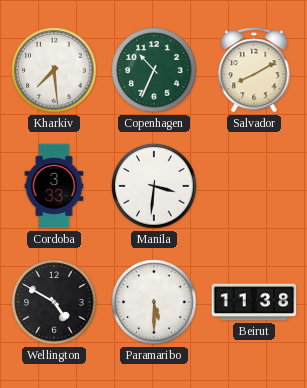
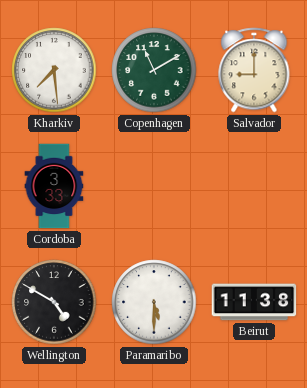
Copenhagen: 10:34 -> 11:10
Salvador: 8:10 -> 9:00
Manila: 3:31 -> none
